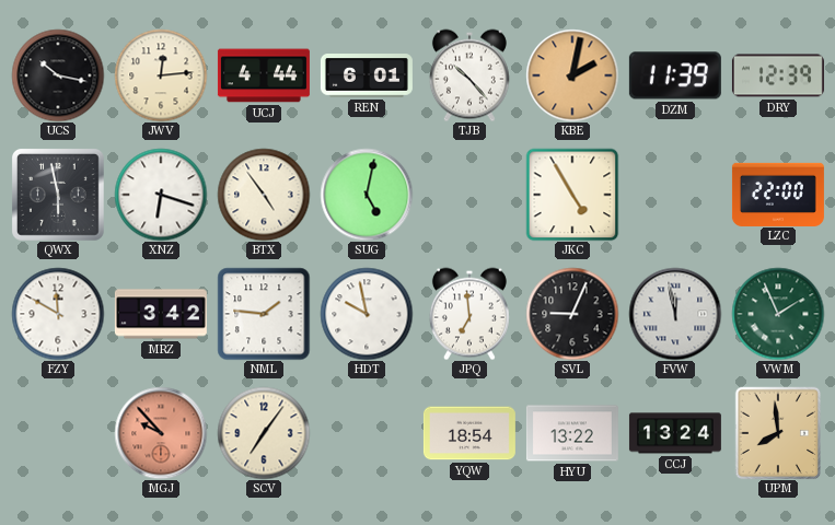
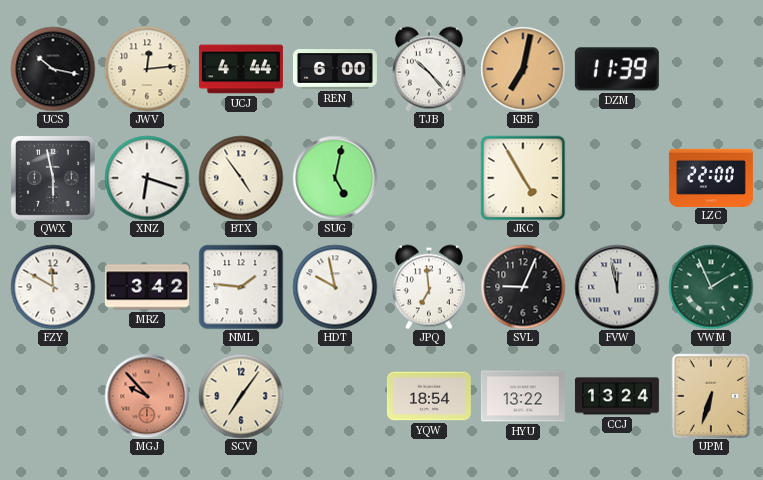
REN: 6:01 -> 6:00
KBE: 2:02 -> 7:02
DRY: 12:39 -> none
UPM: 7:59 -> 6:33
